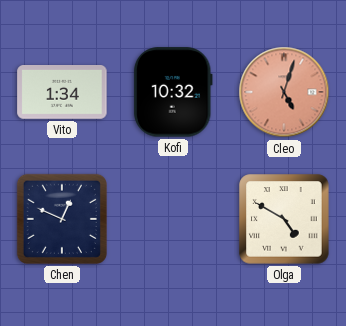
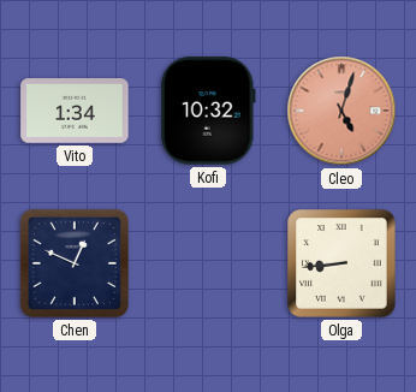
Olga: 4:50 -> 8:44
